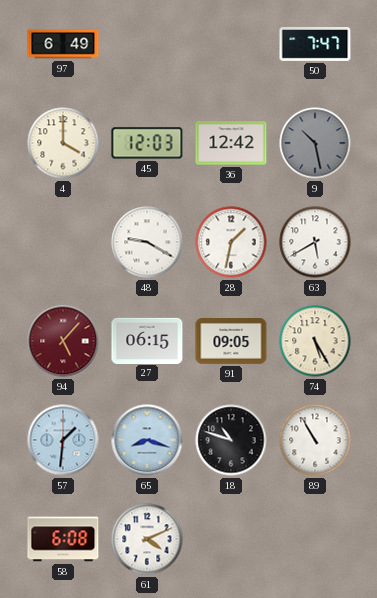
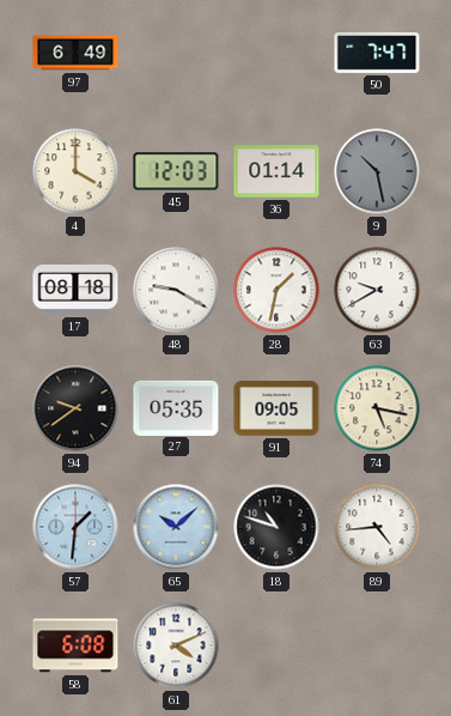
36: 12:42 -> 01:14
17: none -> 08:18
63: 5:40 -> 9:40
94: 5:07 -> 9:39
94 dial: burgundy -> black
27: 06:15 -> 05:35
74: 5:25 -> 5:17
65: 8:18 -> 10:08
89: 10:55 -> 4:44
